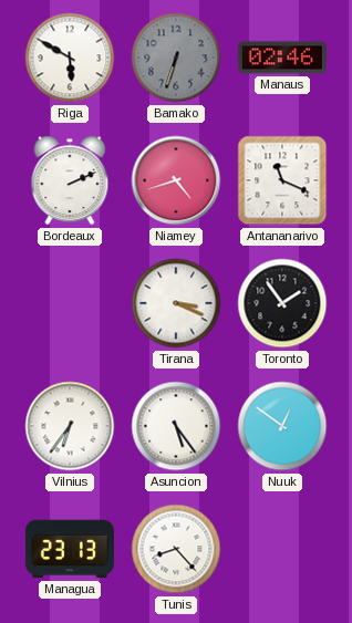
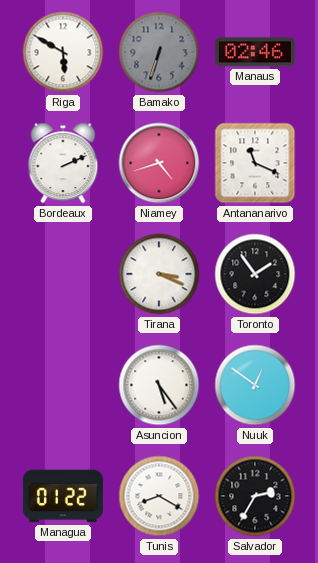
Vilnius: 6:36 -> none
Managua: 23:13 -> 01:22
Tunis: 8:23 -> 8:20
Salvador: none -> 2:35
